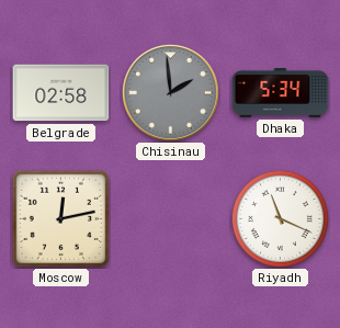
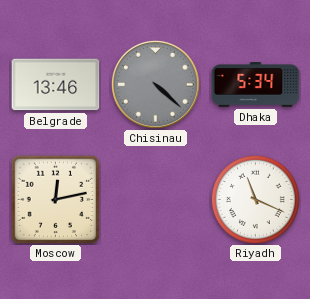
Belgrade: 02:58 -> 13:46
Chisinau: 1:59 -> 4:22
